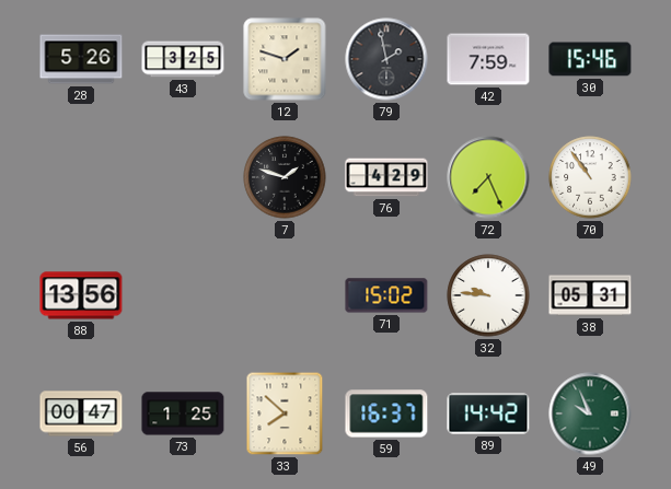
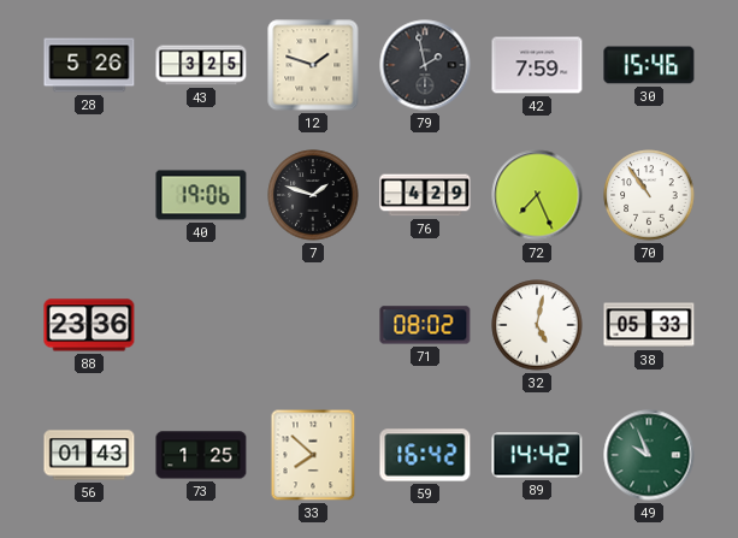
40: none -> 19:06
88: 13:56 -> 23:36
71: 15:02 -> 08:02
32: 9:46 -> 5:02
38: 05:31 -> 05:33
56: 00:47 -> 01:43
59: 16:37 -> 16:42
